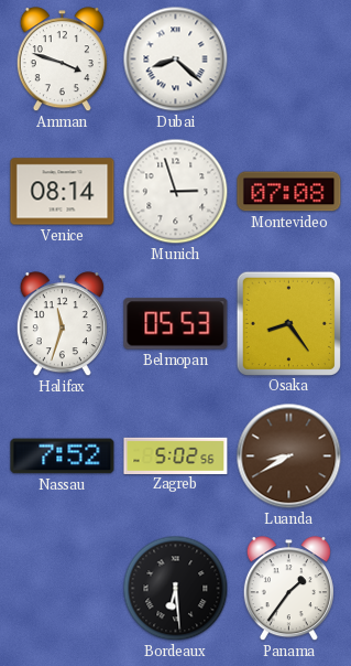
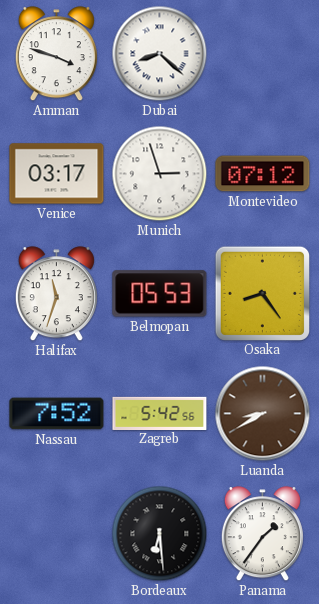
Venice: 08:14 -> 03:17
Montevideo: 07:08 -> 07:12
Zagreb: 5:02 -> 5:42
